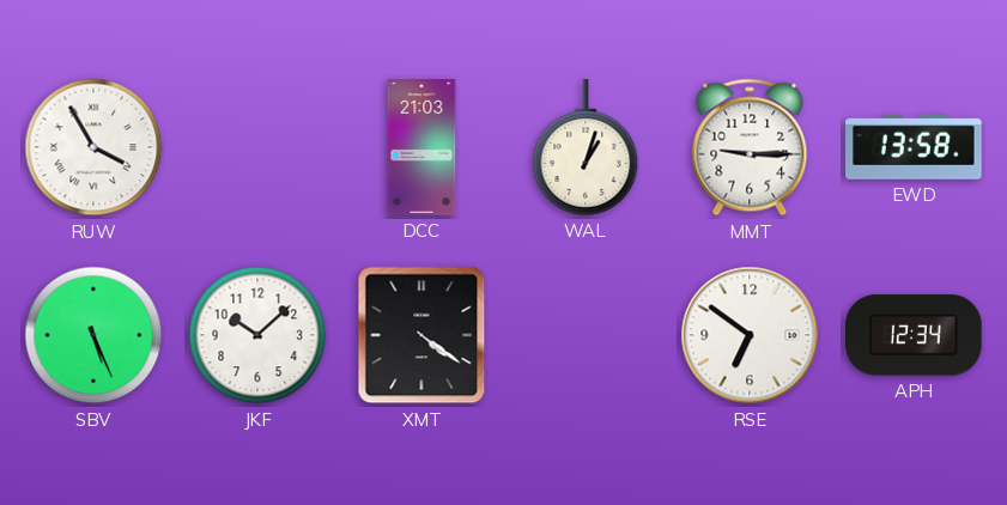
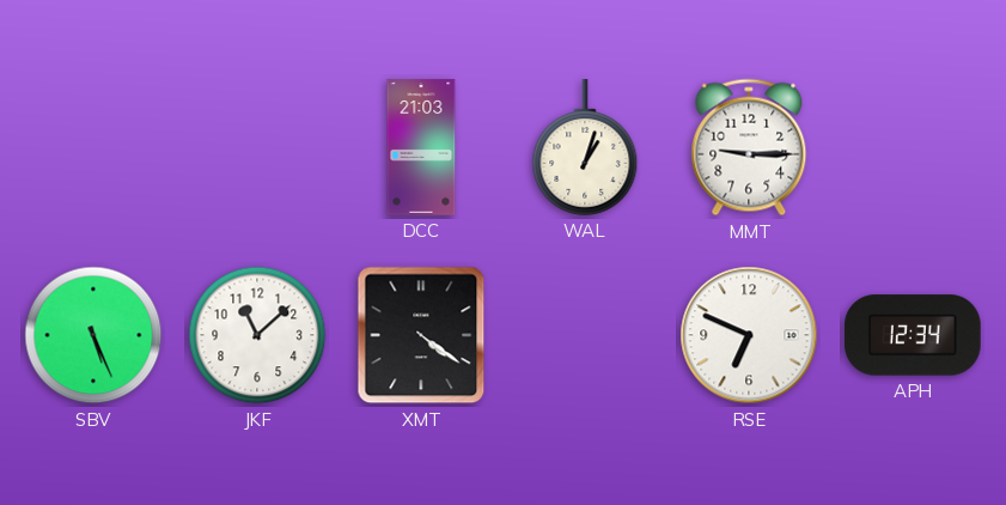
RUW: 3:55 -> none
EWD: 13:58 -> none
JKF: 10:08 -> 11:08
RSE: 6:51 -> 6:49
